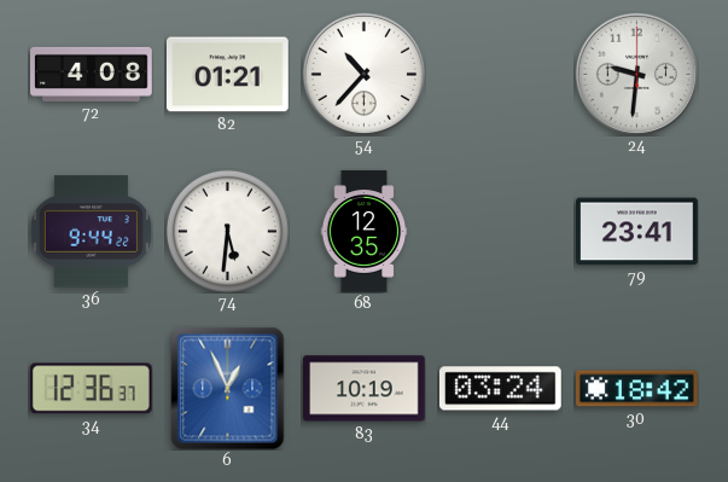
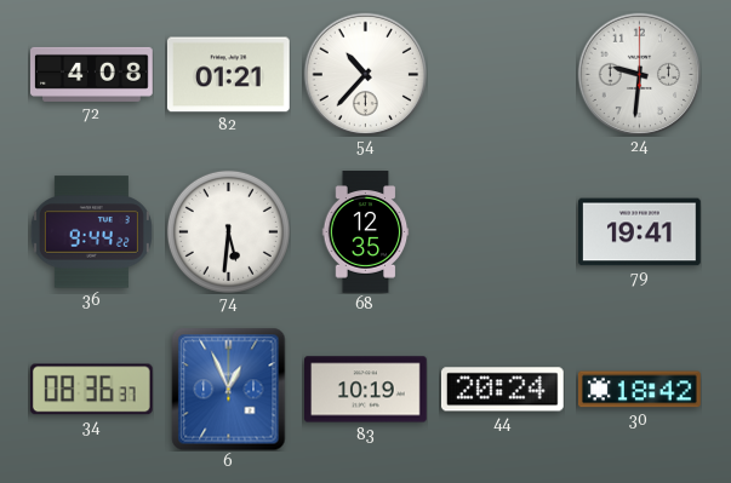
79: 23:41 -> 19:41
34: 12:36 -> 08:36
44: 03:24 -> 20:24
